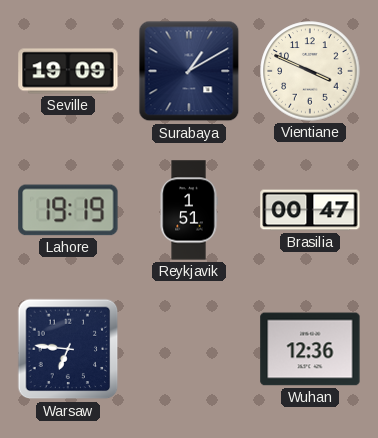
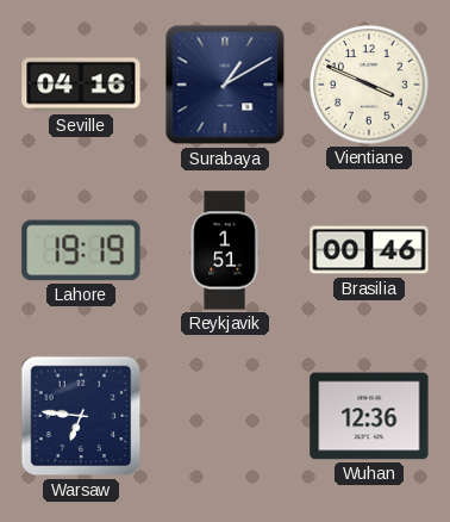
Seville: 19:09 -> 04:16
Brasilia: 00:47 -> 00:46
